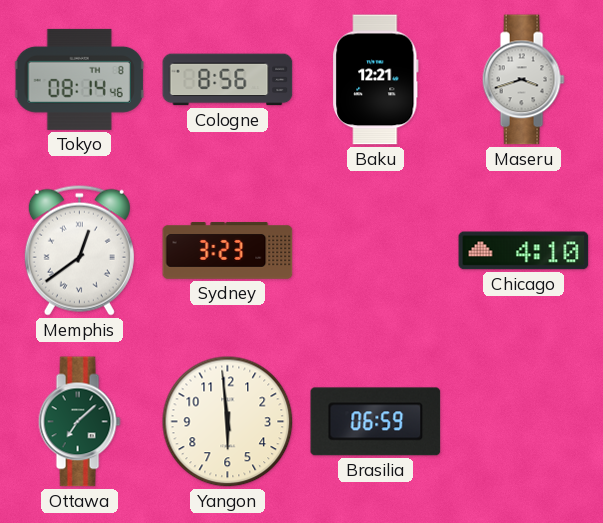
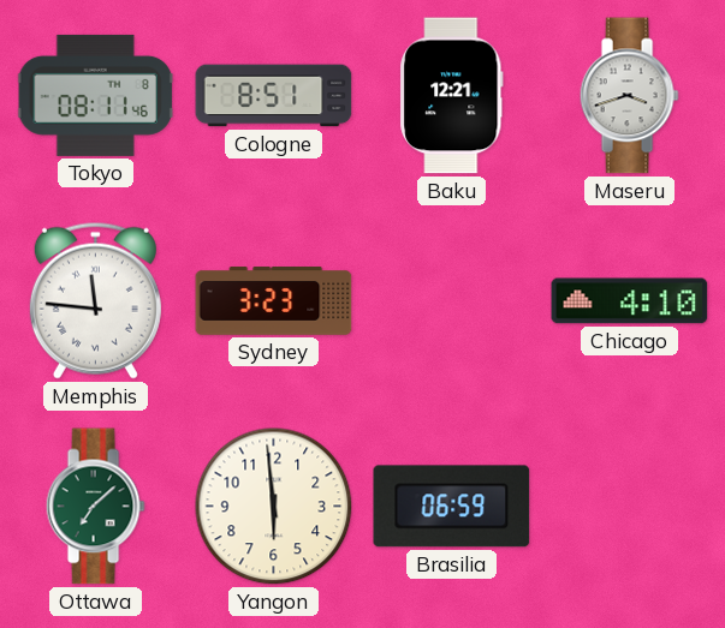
Tokyo: 08:14 -> 08:11
Cologne: 8:56 -> 8:51
Memphis: 12:39 -> 11:46
